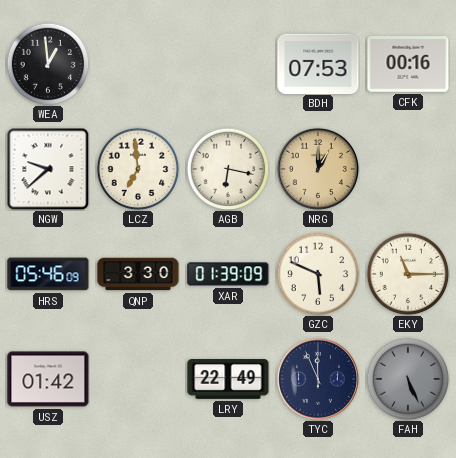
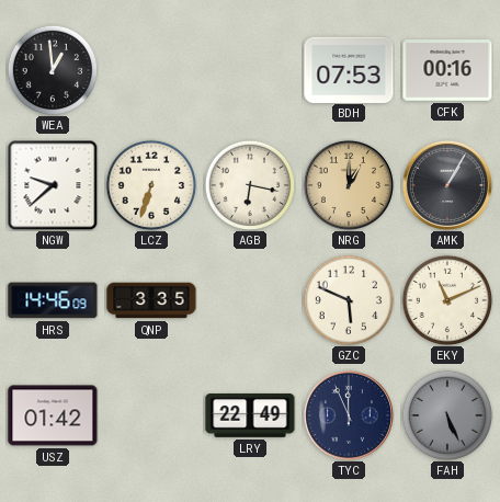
LCZ: 6:59 -> 6:33
AMK: none -> 1:05
HRS: 05:46 -> 14:46
QNP: 3:30 -> 3:35
XAR: 01:39 -> none
EKY: 11:15 -> 11:11
